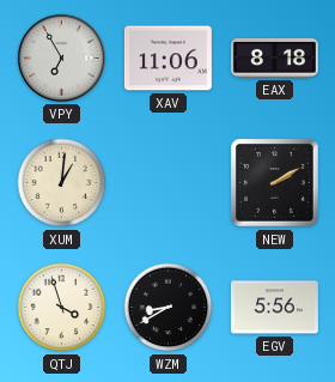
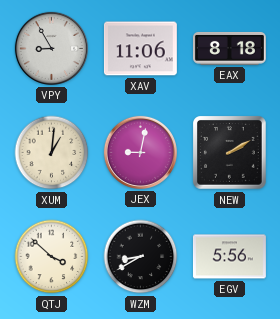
VPY: 6:55 -> 8:55
JEX: none -> 9:02
QTJ: 3:57 -> 3:52
